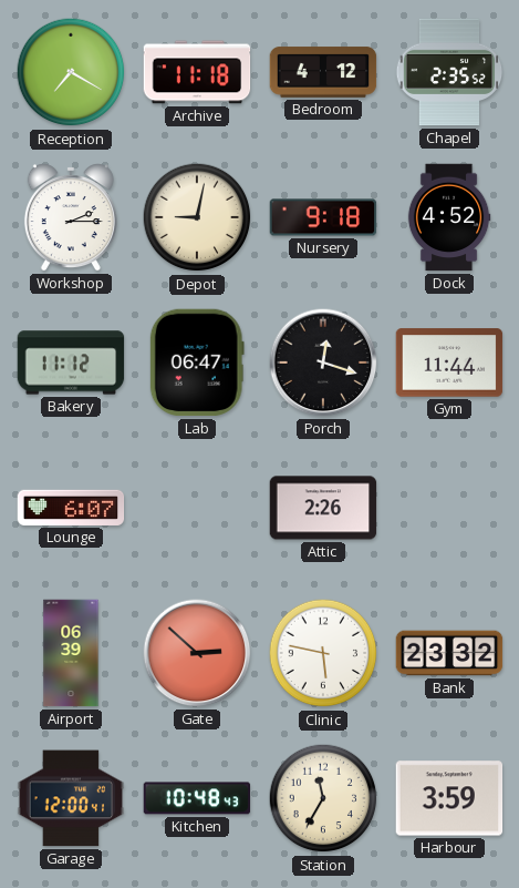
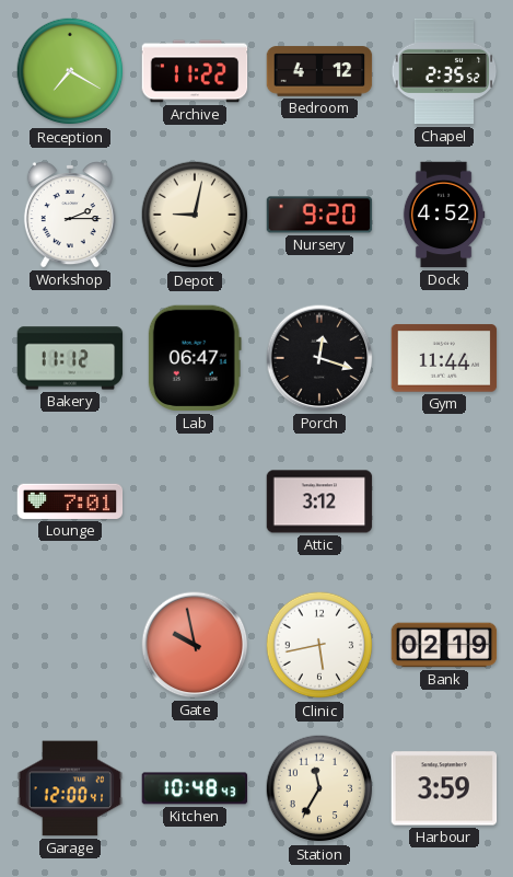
Archive: 11:18 -> 11:22
Nursery: 9:18 -> 9:20
Lounge: 6:07 -> 7:01
Attic: 2:26 -> 3:12
Airport: 06:39 -> none
Gate: 2:52 -> 9:58
Clinic: 5:47 -> 5:43
Bank: 23:32 -> 02:19
